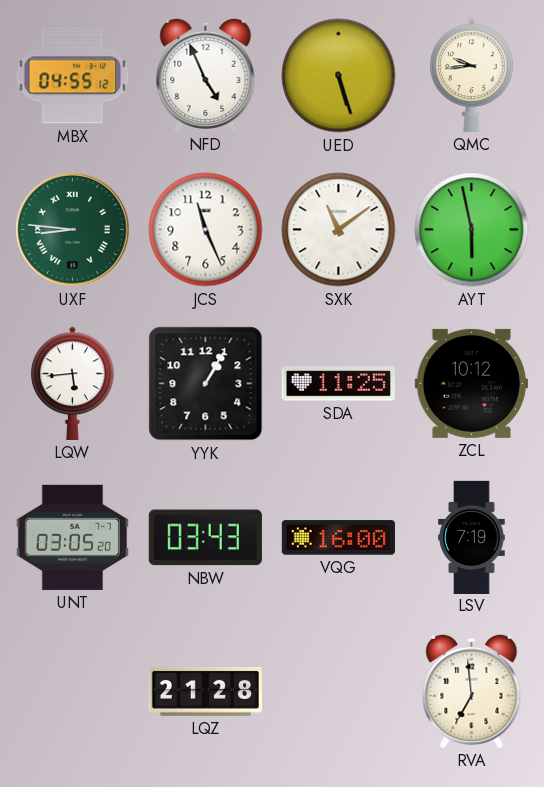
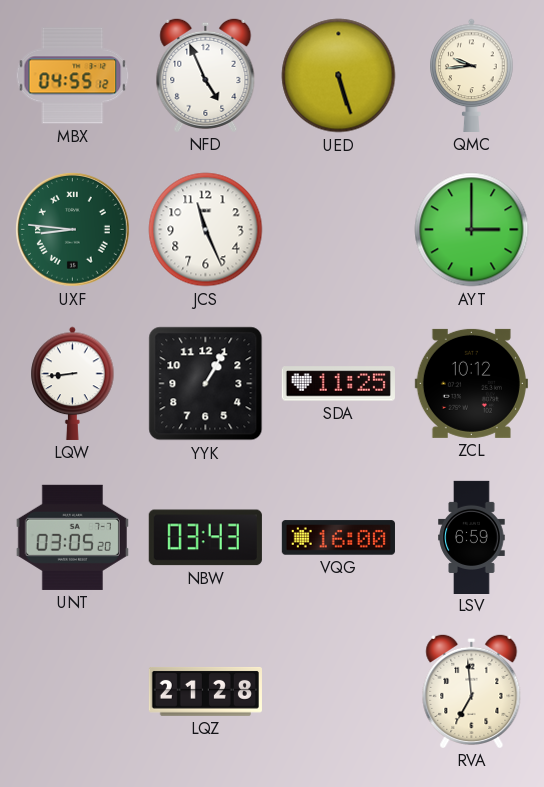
SXK: 11:09 -> none
AYT: 5:58 -> 3:00
LQW: 5:44 -> 8:44
LSV: 7:19 -> 6:59
